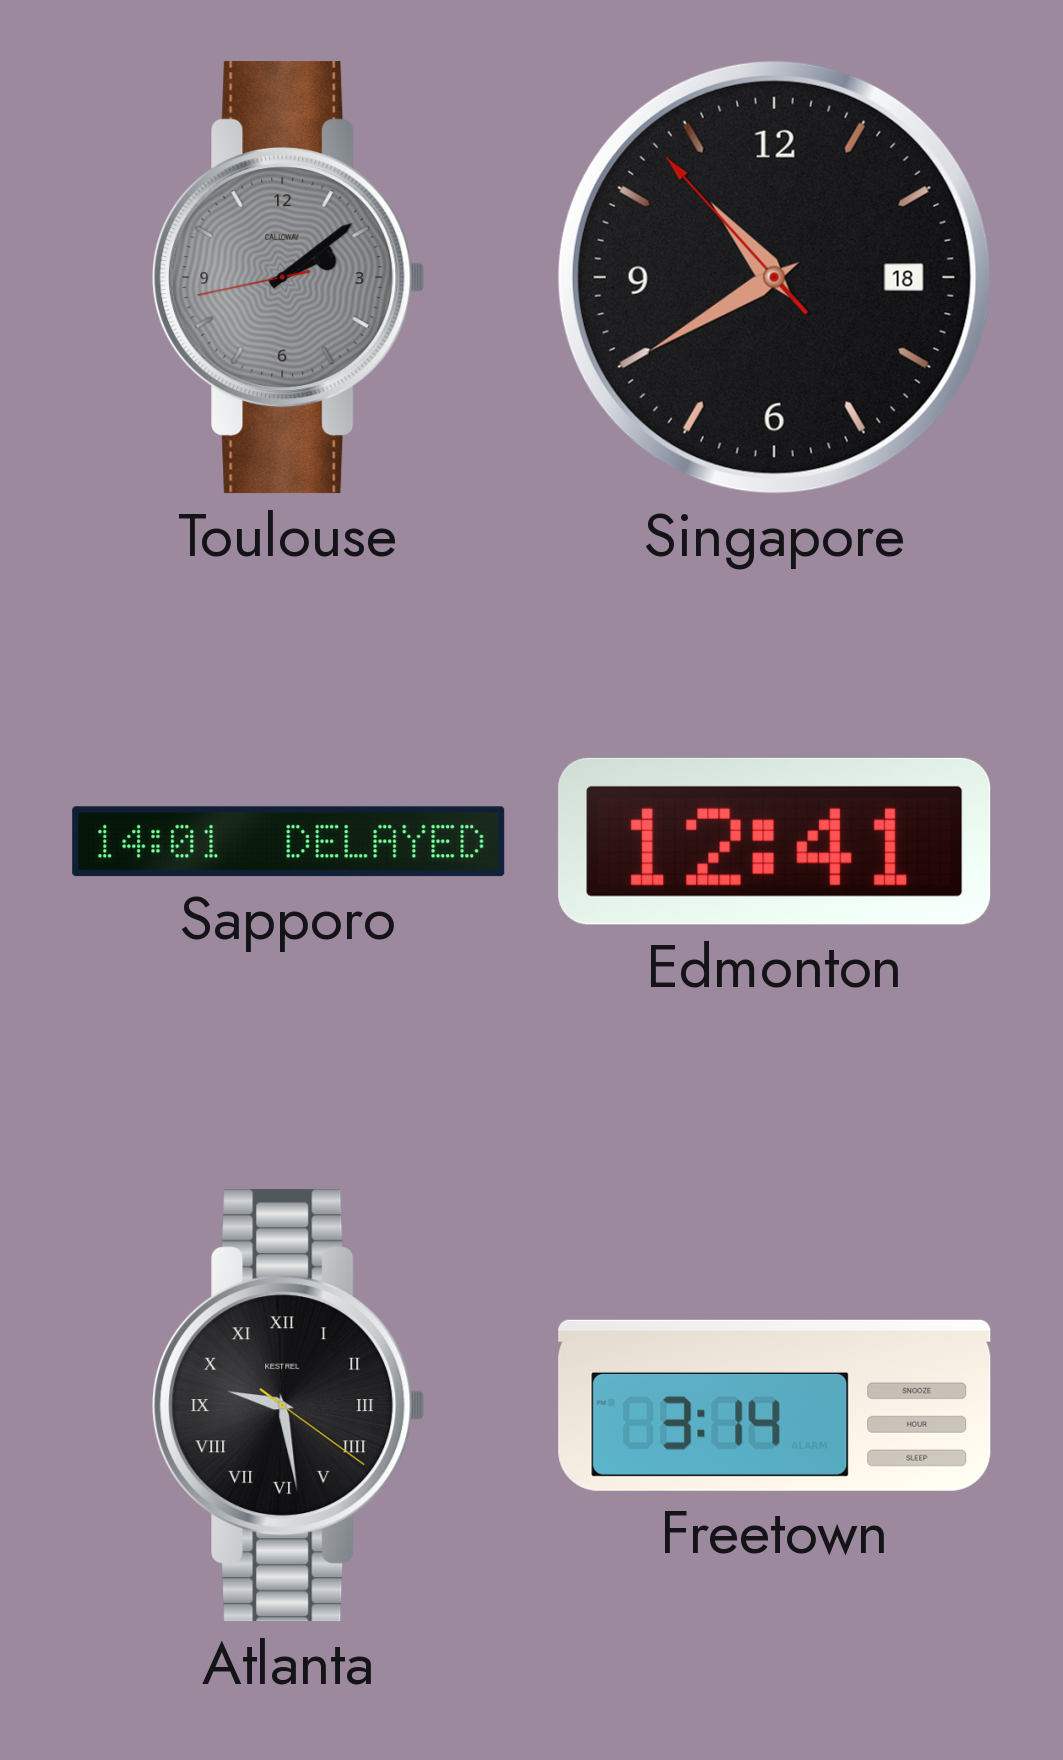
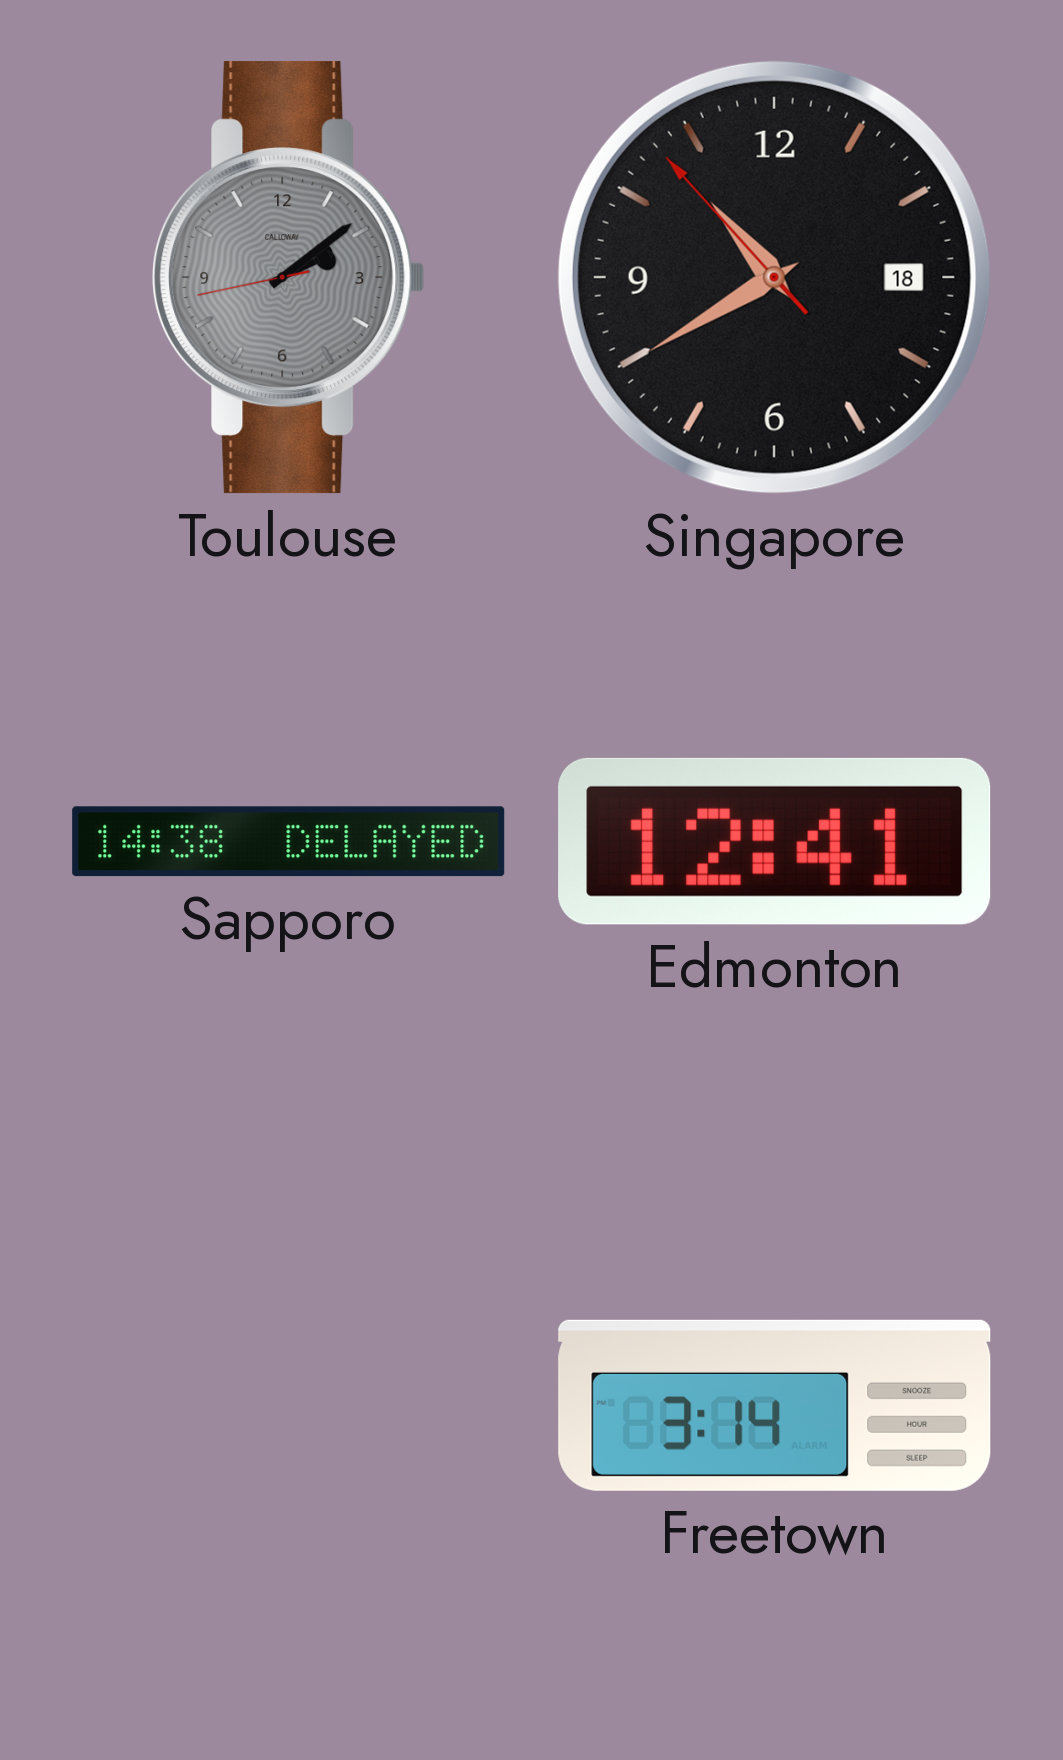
Sapporo: 14:01 -> 14:38
Atlanta: 9:28 -> none
